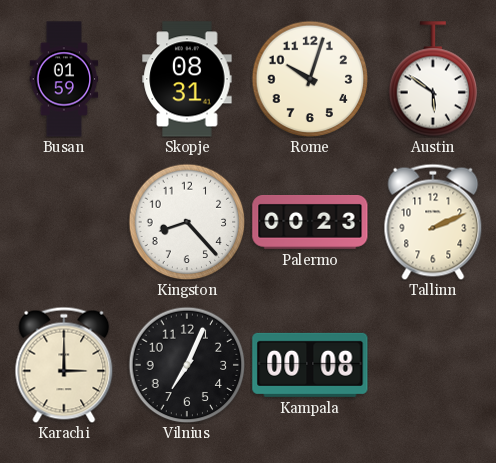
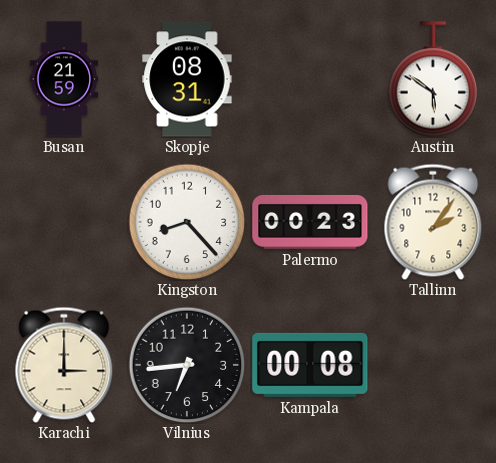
Busan: 01:59 -> 21:59
Rome: 10:03 -> none
Tallinn: 2:11 -> 2:06
Vilnius: 7:04 -> 6:44
